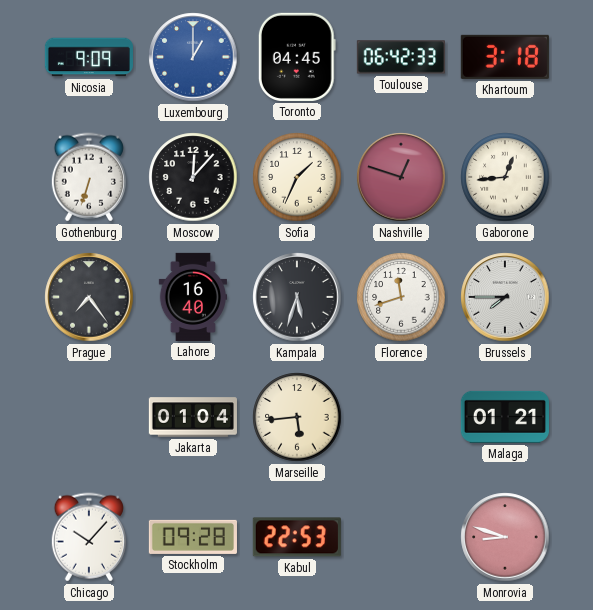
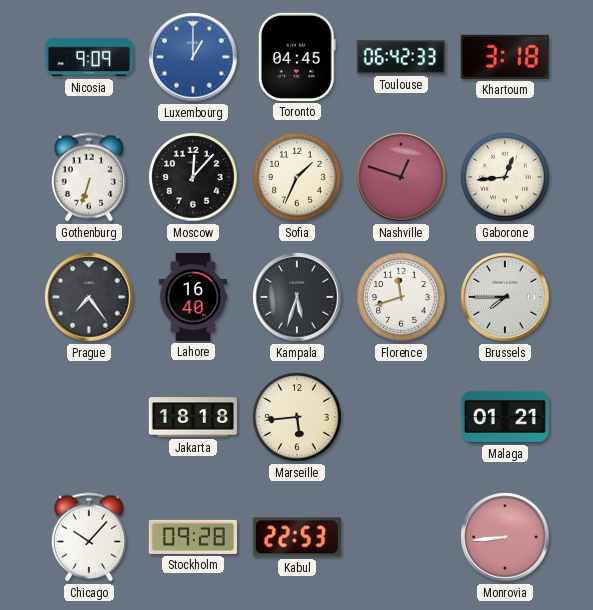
Jakarta: 01:04 -> 18:18
Monrovia: 8:48 -> 8:44
